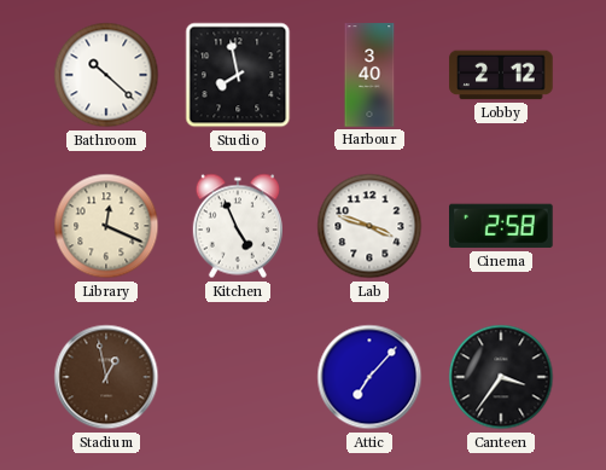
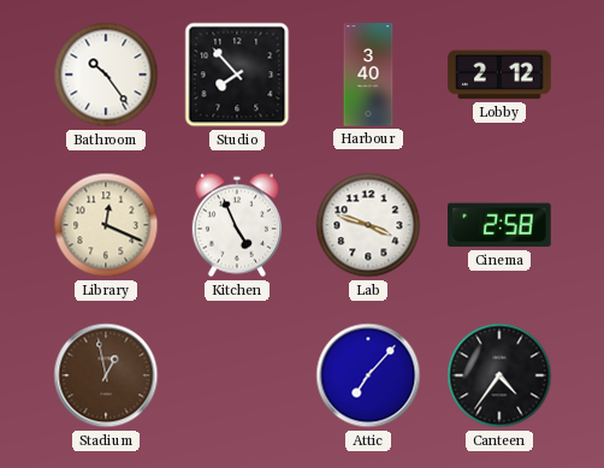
Bathroom: 10:22 -> 10:24
Studio: 7:58 -> 7:53
Canteen: 3:36 -> 4:36
